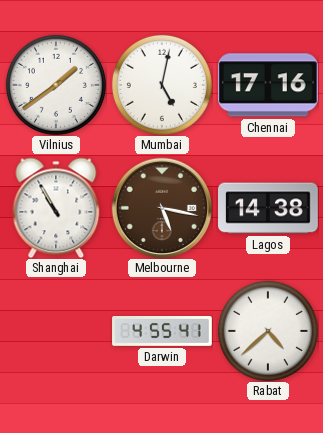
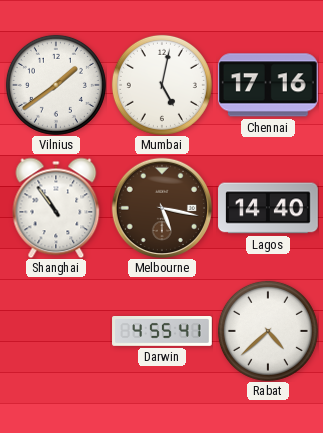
Shanghai: 10:55 -> 10:54
Lagos: 14:38 -> 14:40
